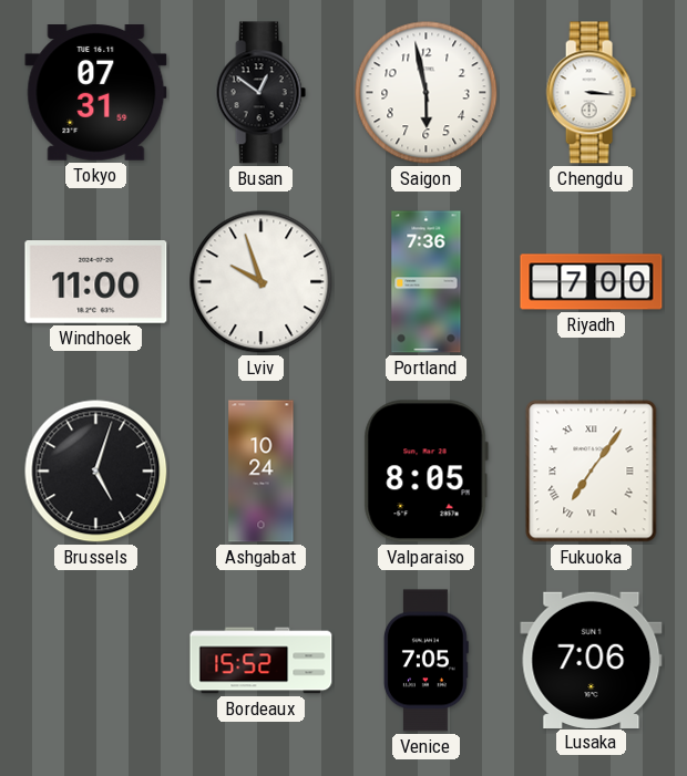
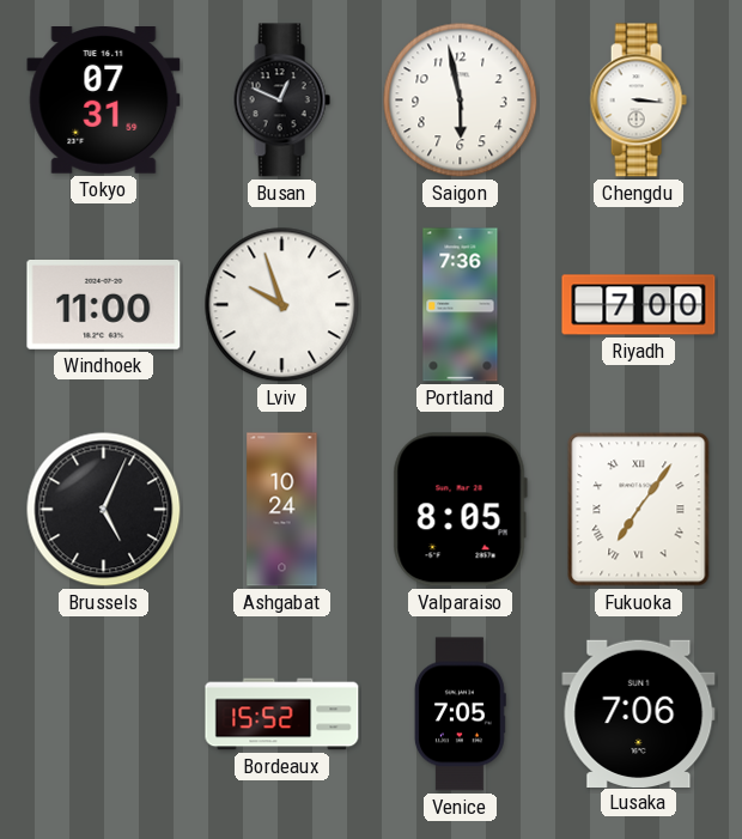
Busan: 12:51 -> 12:49
Brussels: 5:03 -> 5:04
